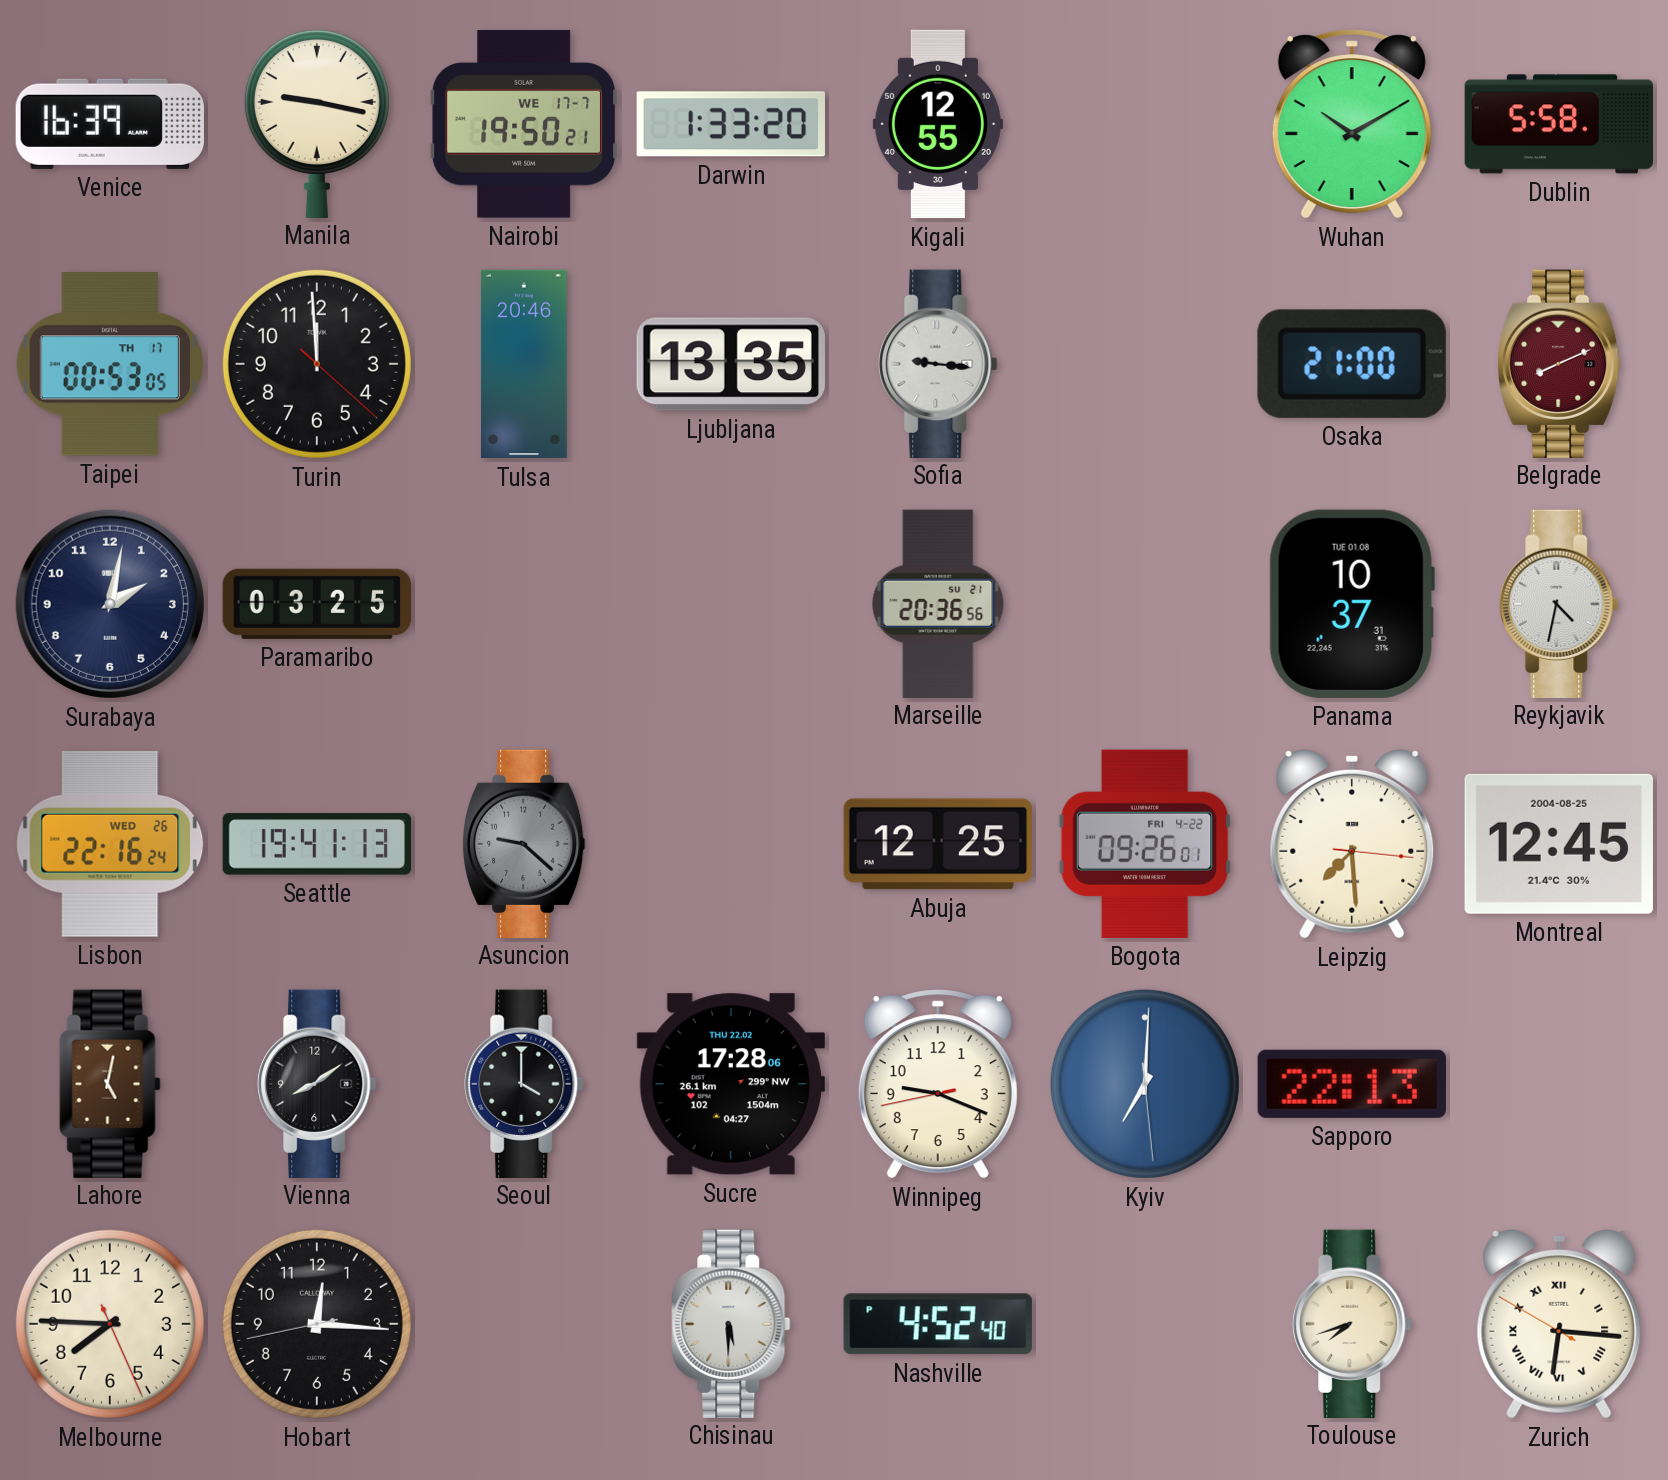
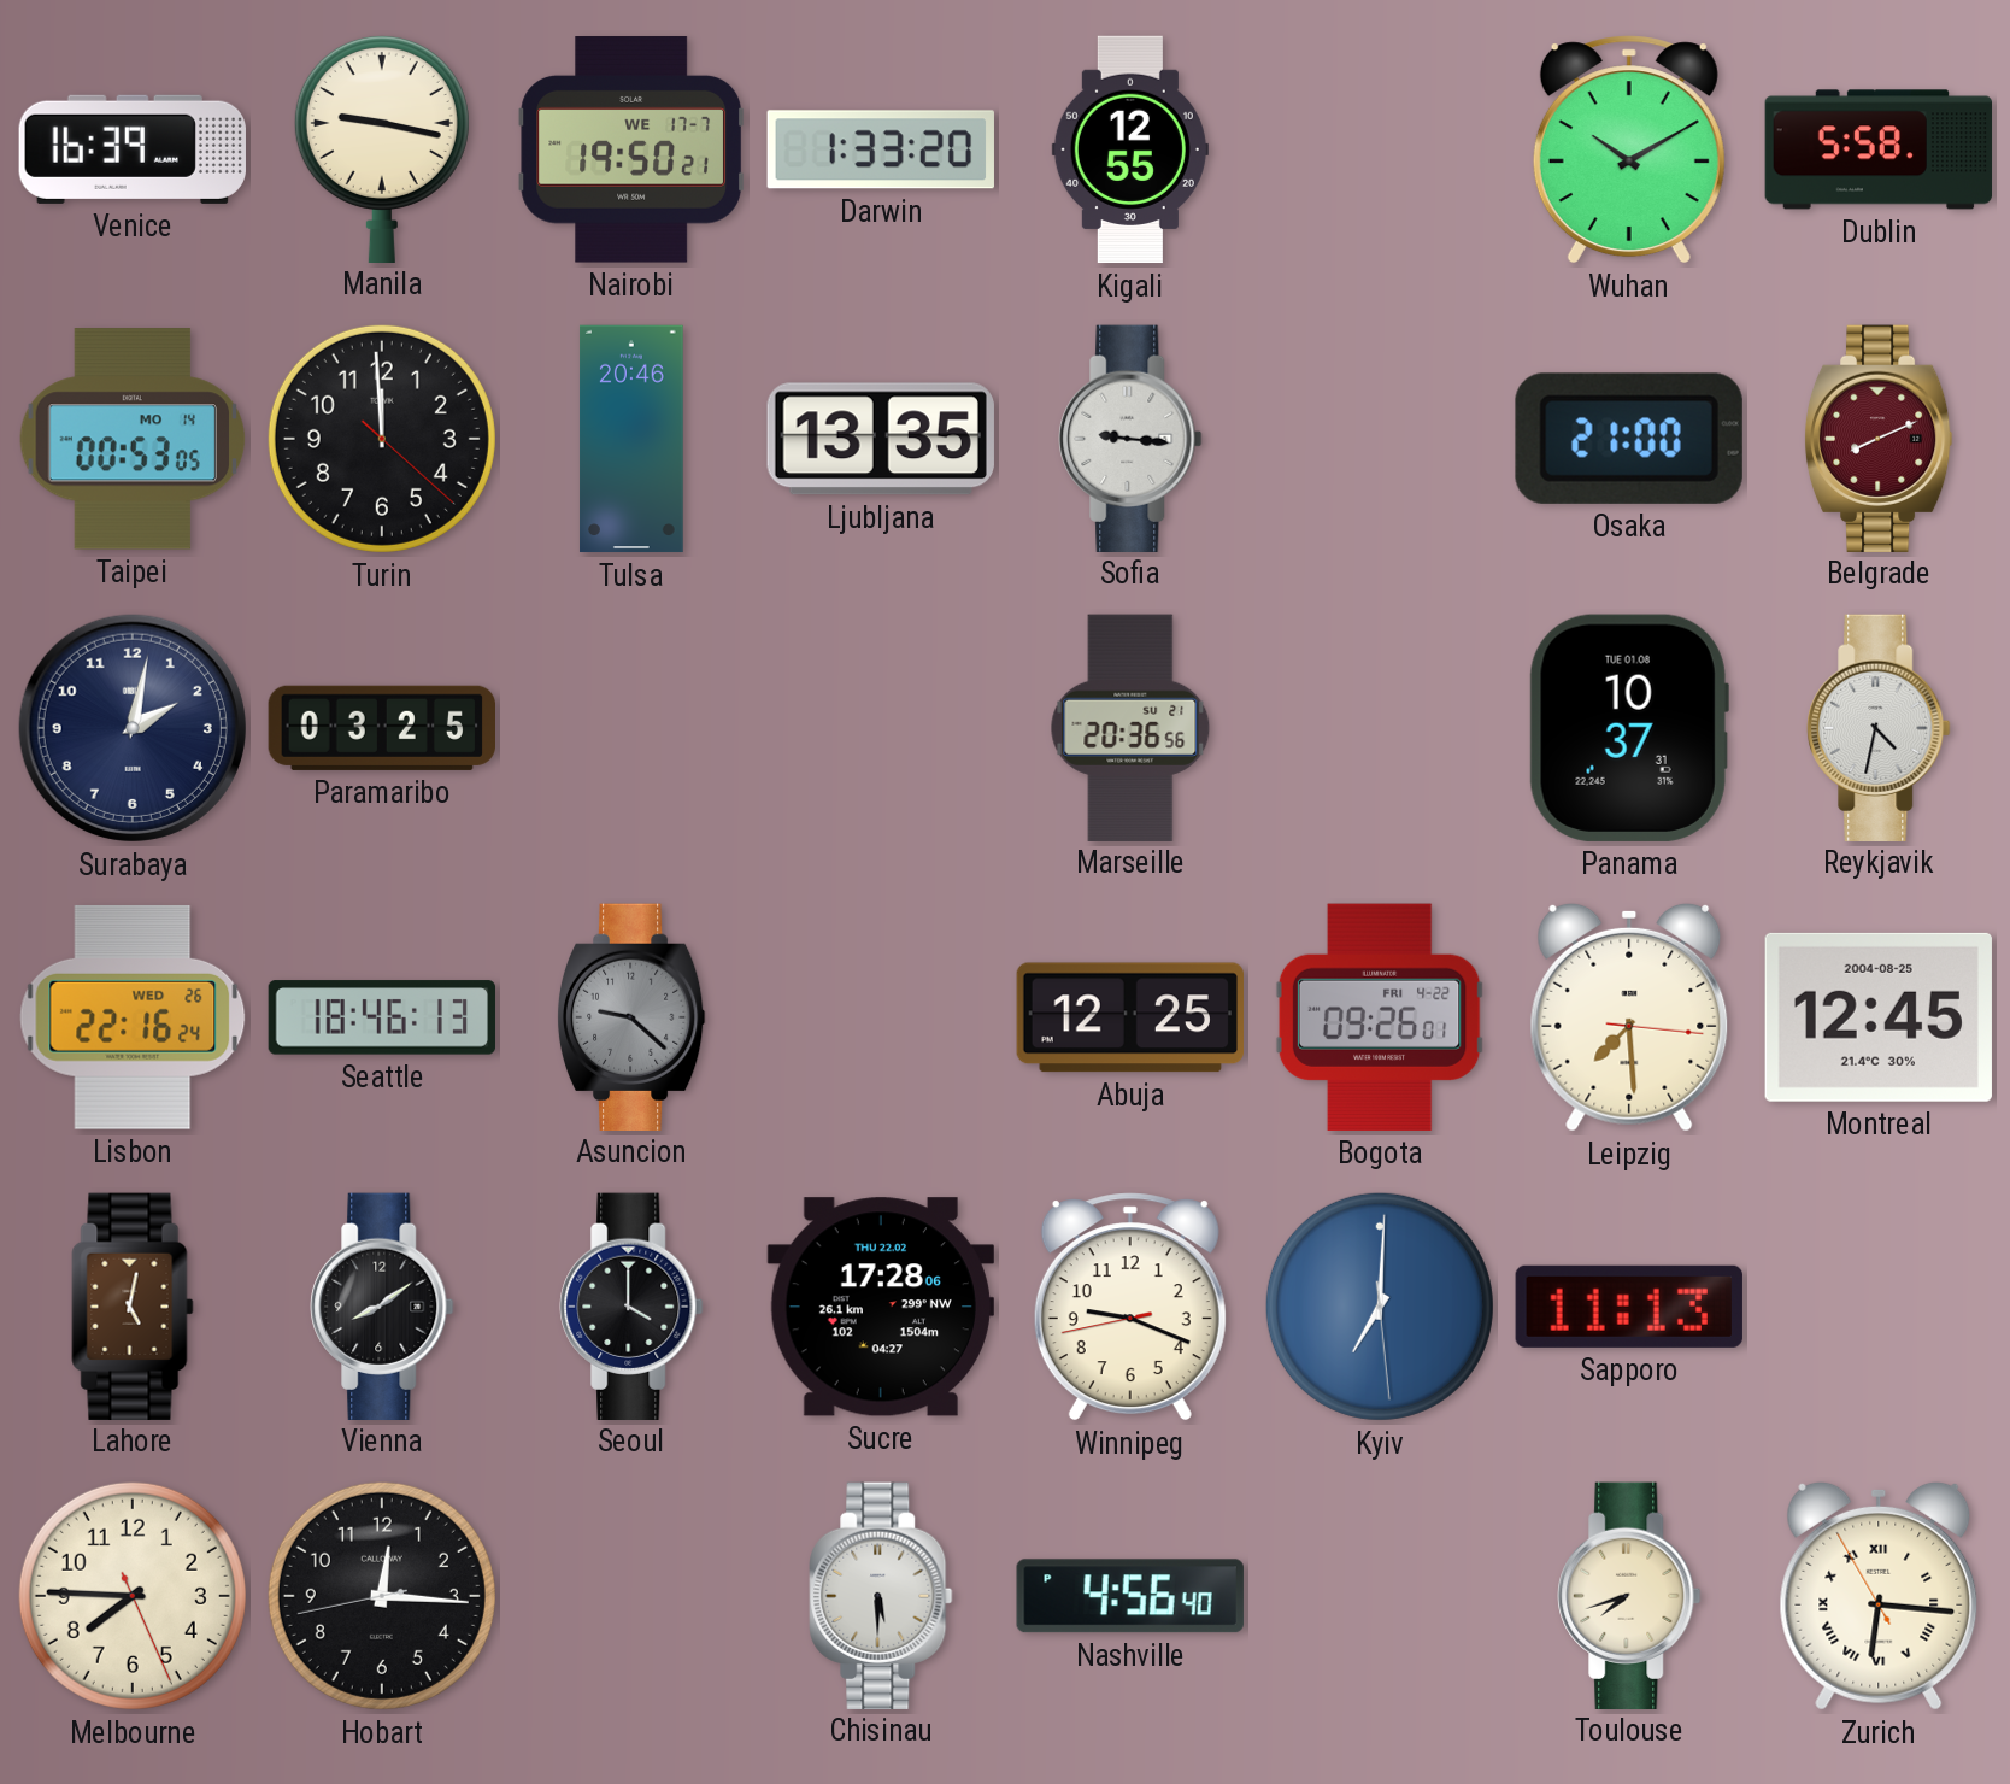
Taipei date: TH 17 -> MO 14
Seattle: 19:41 -> 18:46
Sapporo: 22:13 -> 11:13
Nashville: 4:52 -> 4:56
Zurich: 6:15:50 -> 6:15:55
